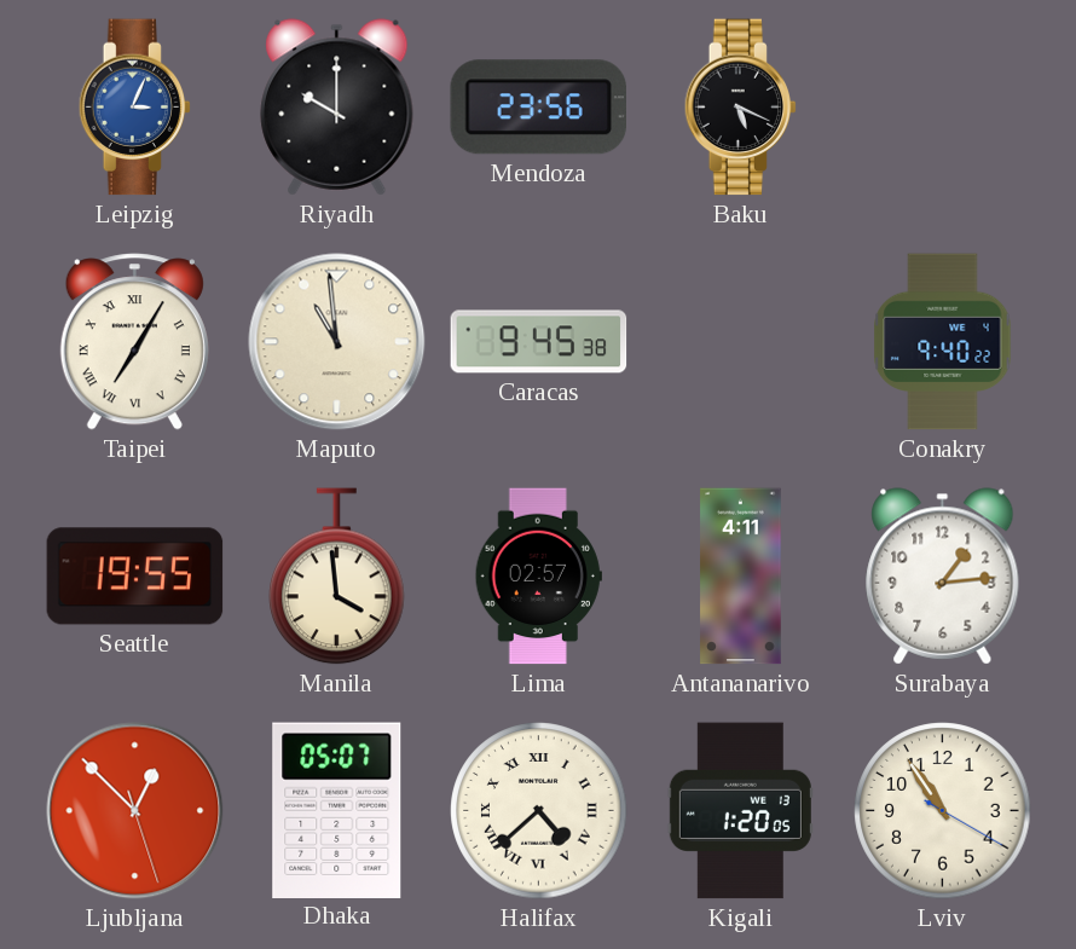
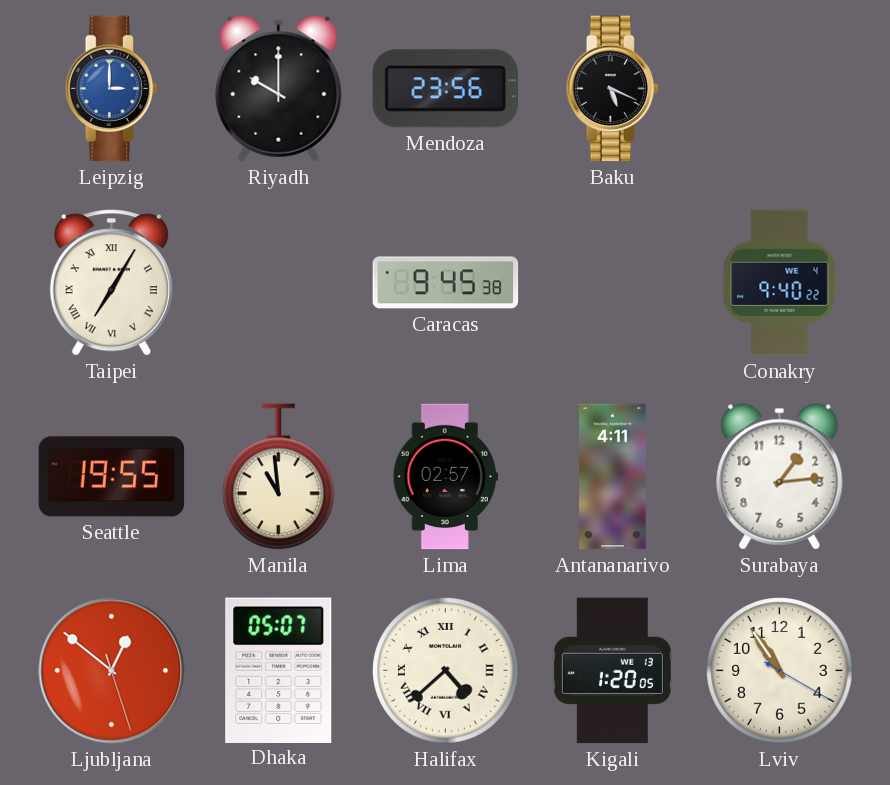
Leipzig: 3:04 -> 3:00
Maputo: 10:59 -> none
Manila: 3:59 -> 10:59
Ljubljana: 12:52 -> 12:51
